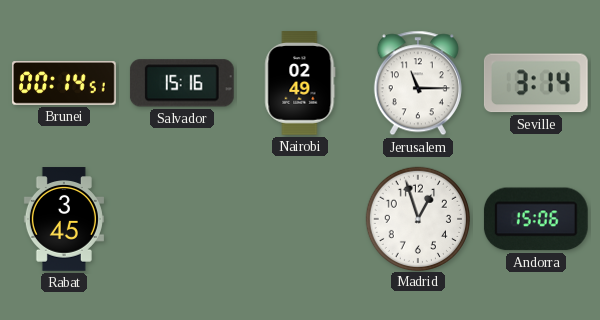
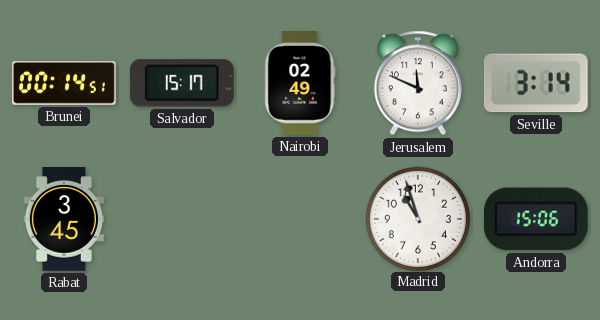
Salvador: 15:16 -> 15:17
Jerusalem: 11:15 -> 11:49
Madrid: 12:57 -> 10:57
